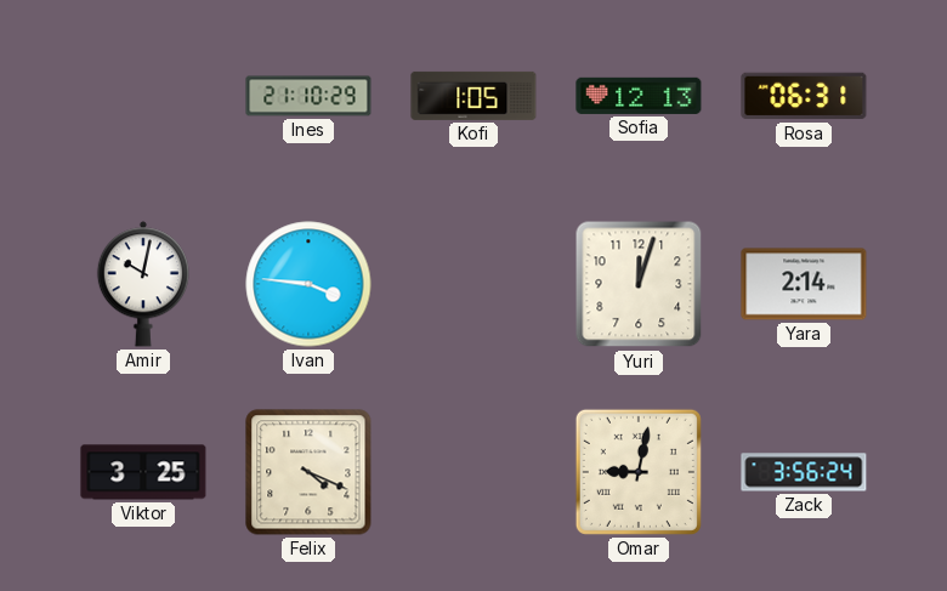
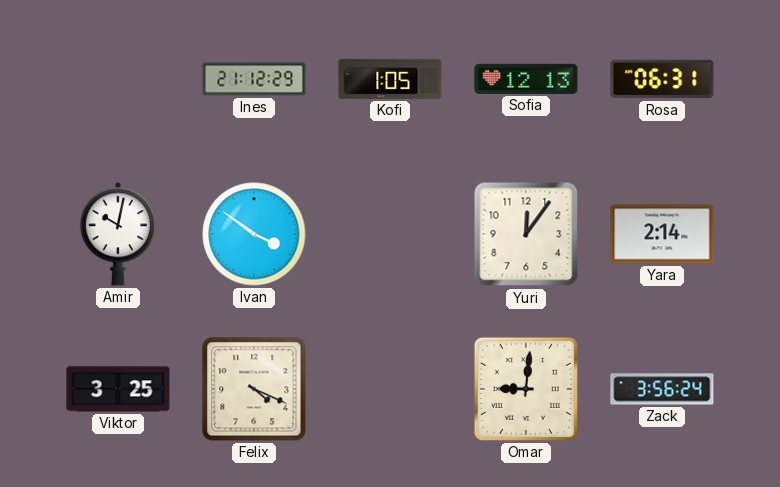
Ines: 21:10 -> 21:12
Ivan: 3:46 -> 3:51
Yuri: 12:03 -> 12:06
Omar: 9:02 -> 9:01
